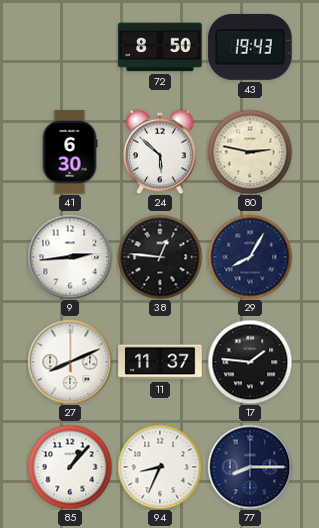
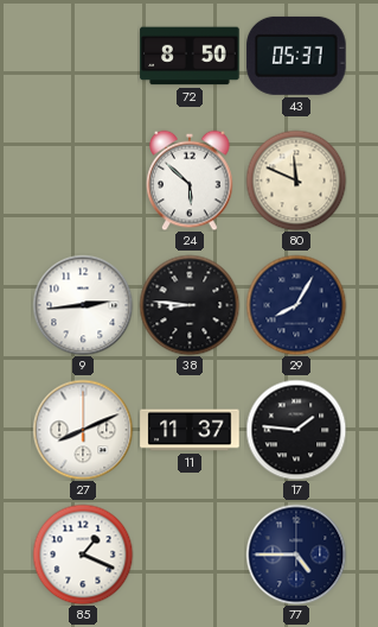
43: 19:43 -> 05:37
41: 6:30 -> none
80: 2:47 -> 11:49
38: 12:46 -> 8:46
85: 1:07 -> 1:19
94: 8:34 -> none
77: 8:15 -> 4:45
